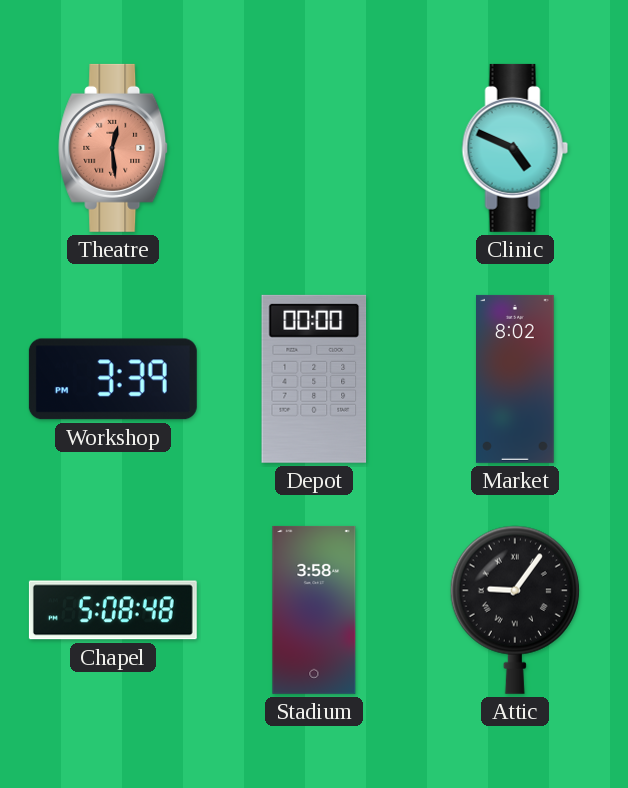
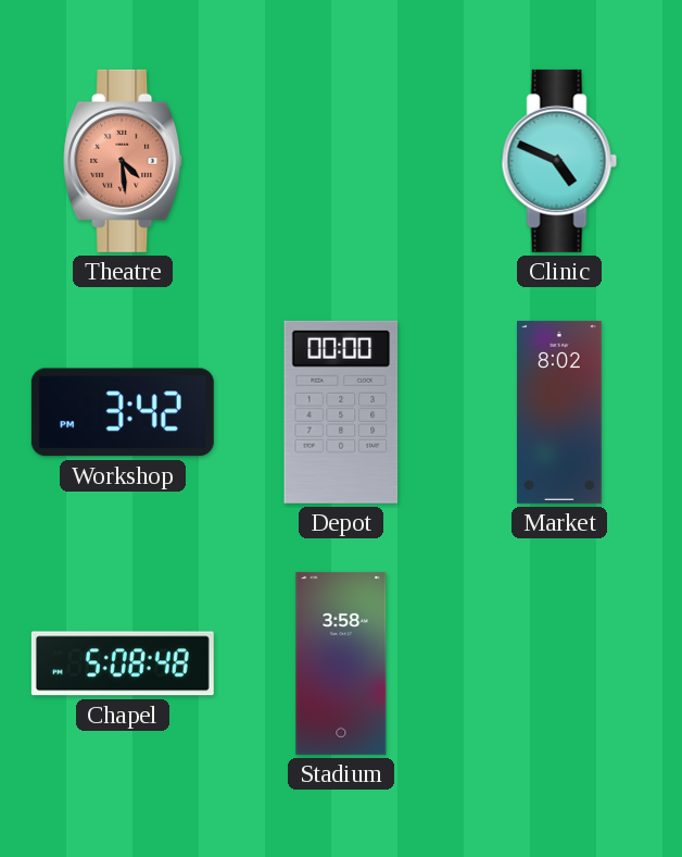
Theatre: 12:29 -> 4:29
Workshop: 3:39 -> 3:42
Attic: 9:06 -> none
